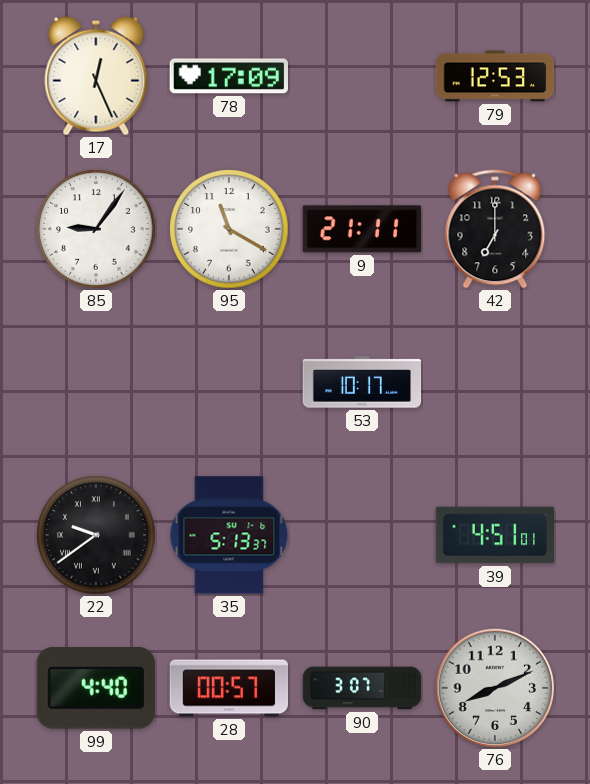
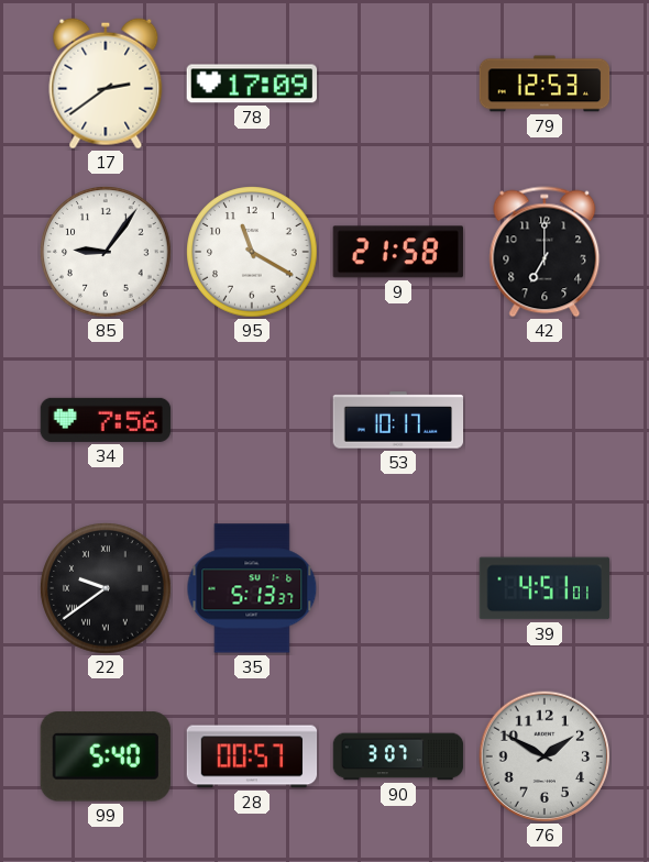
17: 12:26 -> 2:39
9: 21:11 -> 21:58
34: none -> 7:56
99: 4:40 -> 5:40
76: 8:11 -> 1:50
